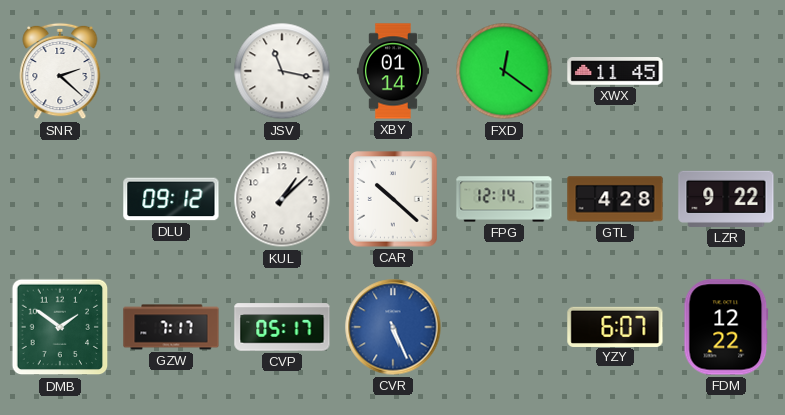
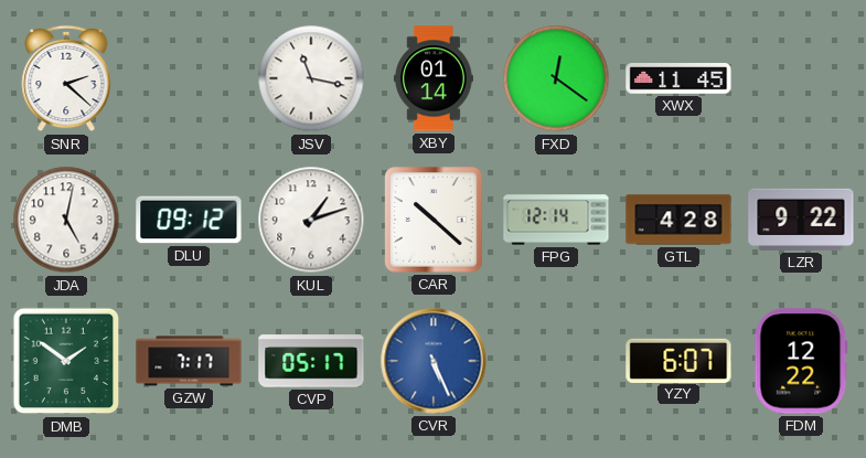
JDA: none -> 5:02
KUL: 1:08 -> 1:12
